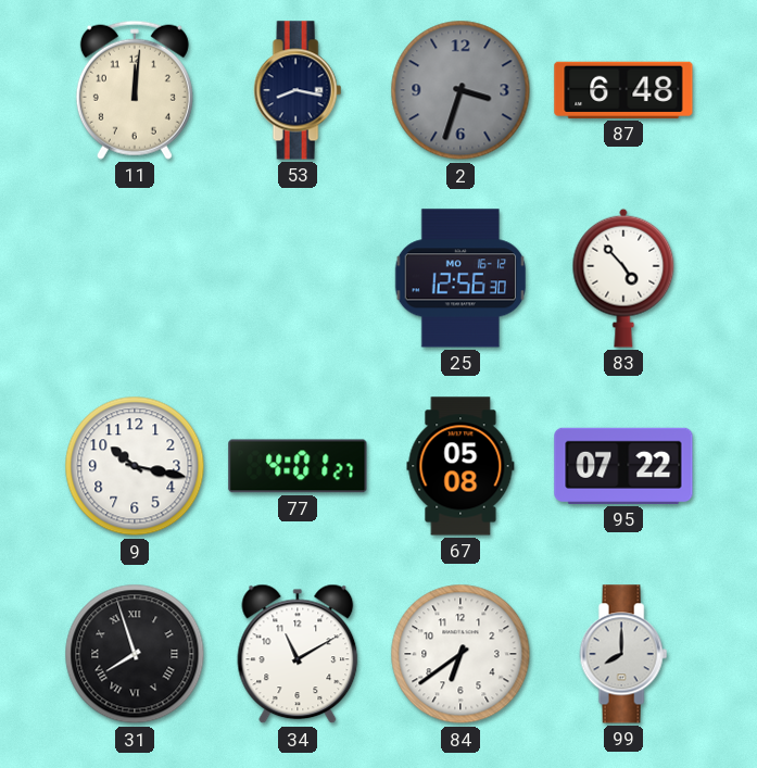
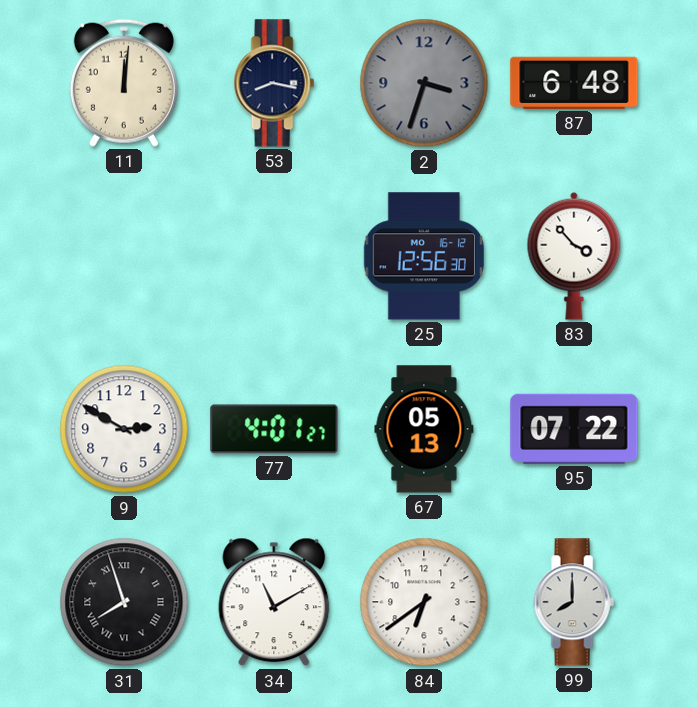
83: 4:53 -> 3:53
9: 10:17 -> 2:50
67: 05:08 -> 05:13
